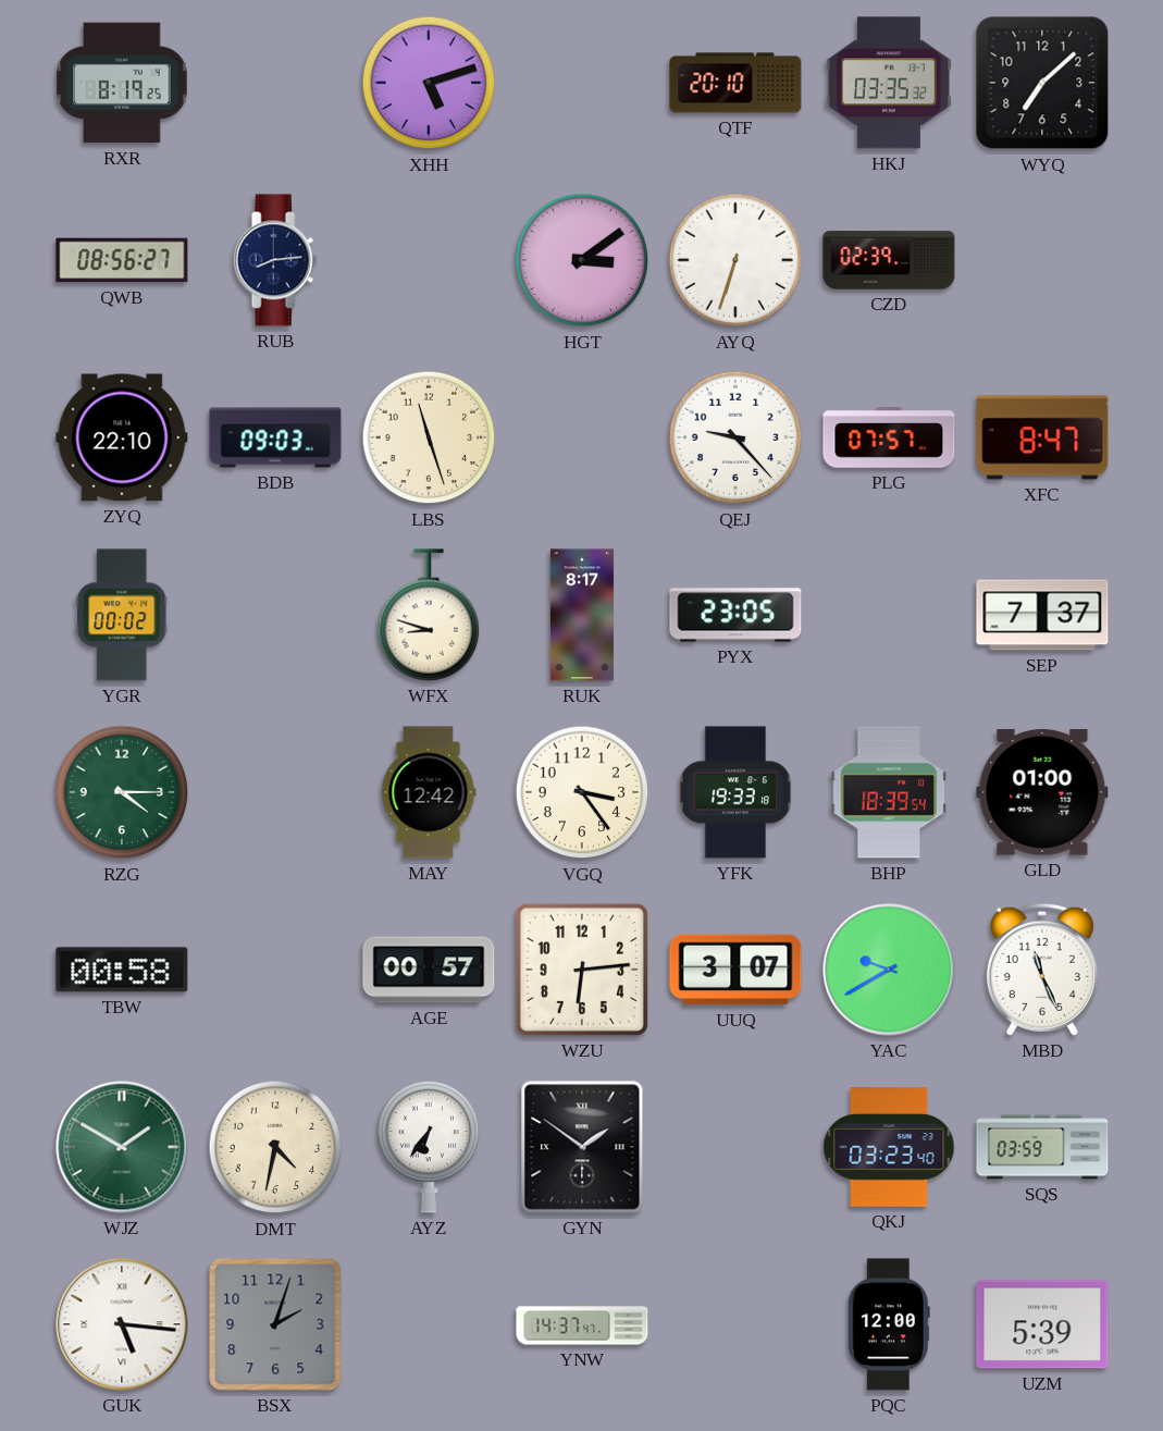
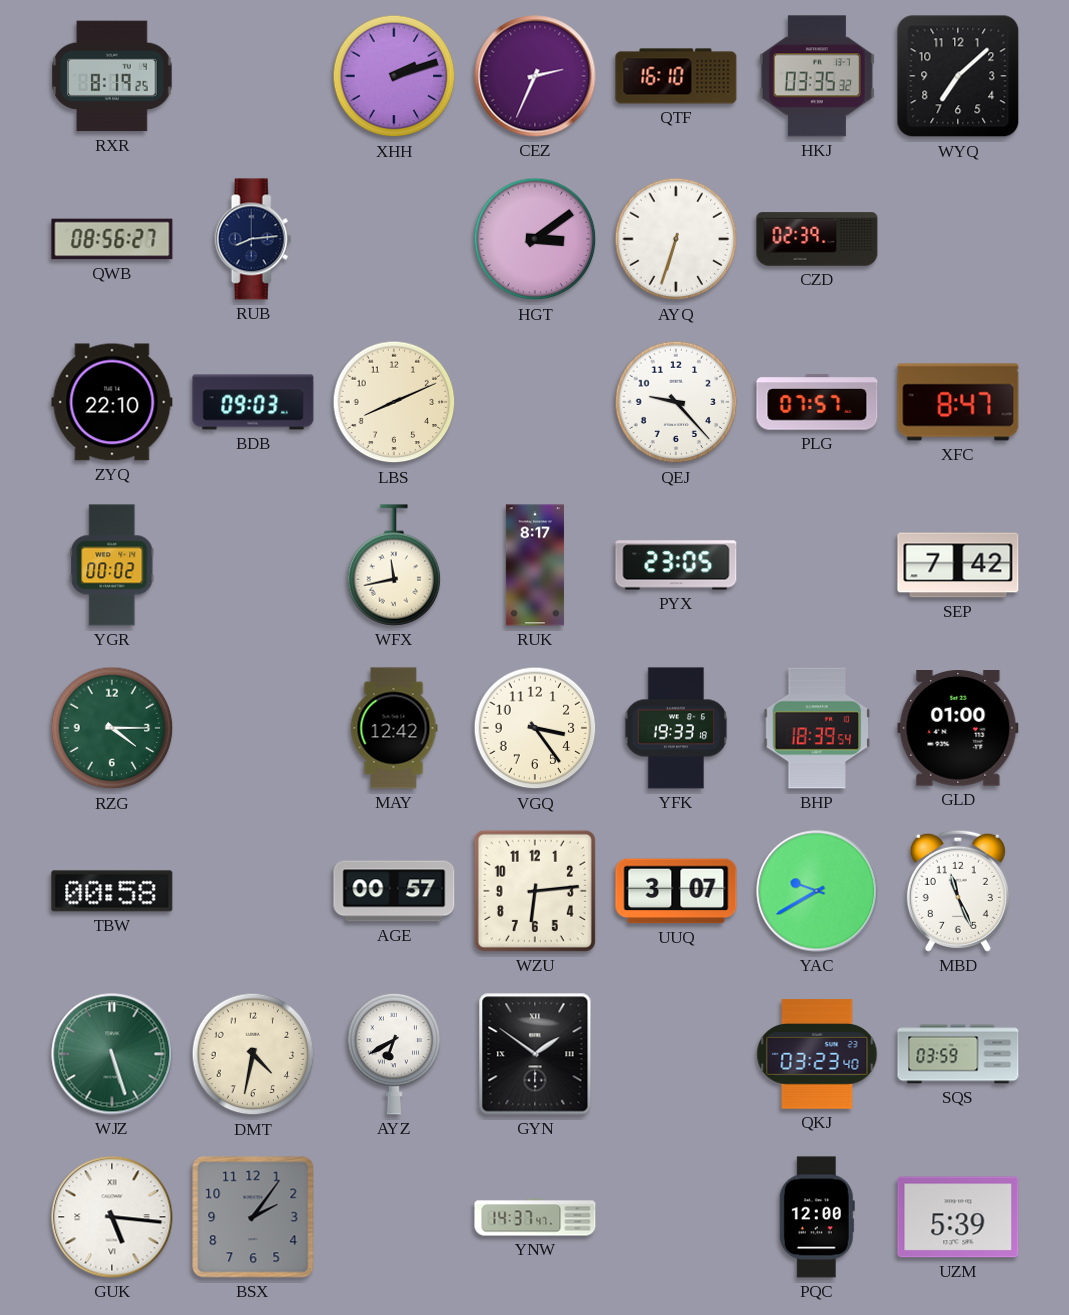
XHH: 5:12 -> 2:12
CEZ: none -> 2:34
QTF: 20:10 -> 16:10
LBS: 11:27 -> 8:11
WFX: 8:48 -> 11:43
SEP: 7:37 -> 7:42
WJZ: 1:50 -> 5:27
AYZ: 6:36 -> 6:40
BSX: 2:03 -> 2:06
